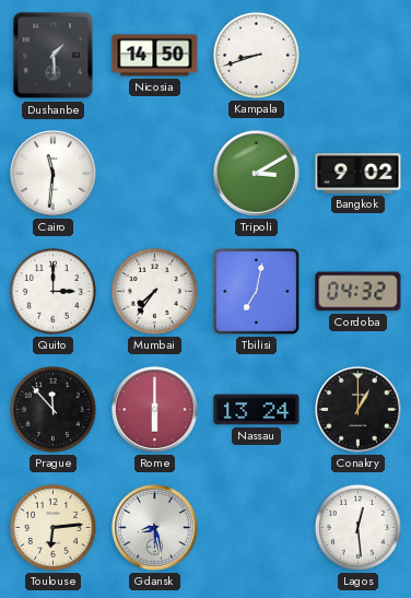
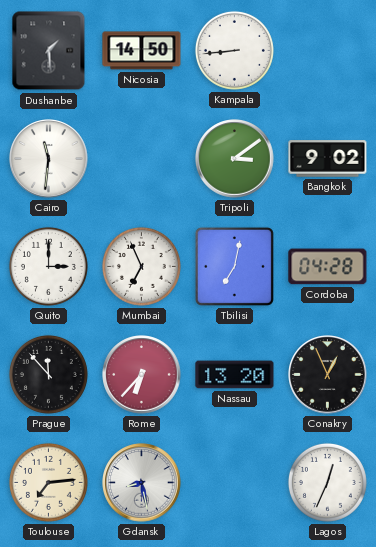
Kampala: 8:42 -> 8:44
Tripoli: 3:10 -> 3:09
Mumbai: 7:36 -> 6:56
Cordoba: 04:32 -> 04:28
Rome: 6:00 -> 6:37
Nassau: 13:24 -> 13:20
Conakry: 1:00 -> 12:56
Toulouse: 6:14 -> 7:14
Lagos: 12:29 -> 12:34
